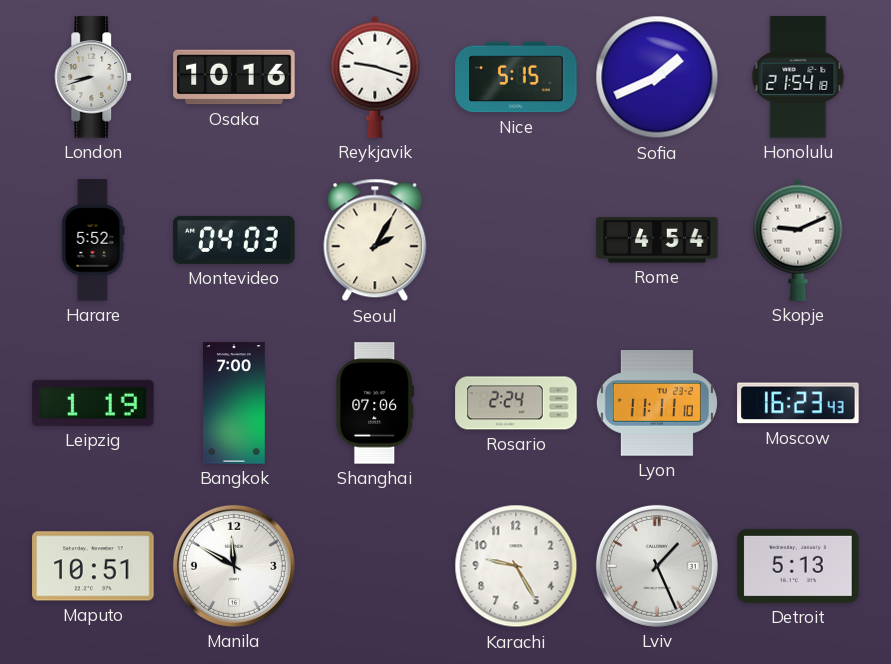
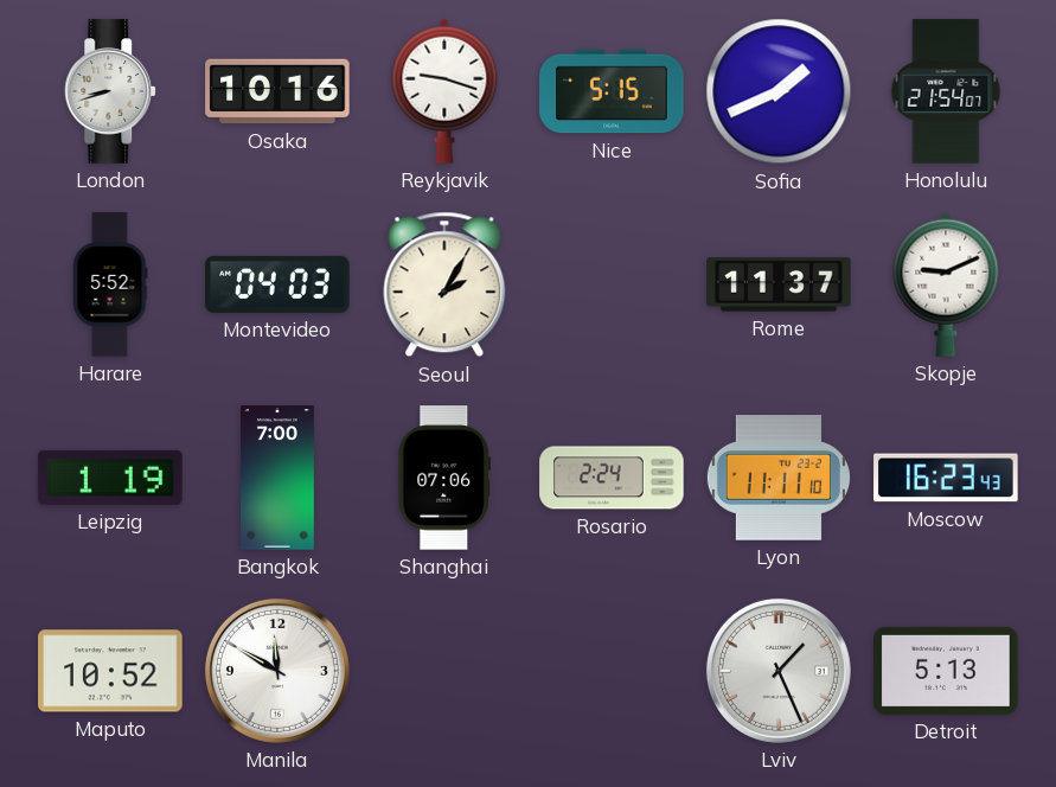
Honolulu: 21:54:18 -> 21:54:07
Rome: 4:54 -> 11:37
Maputo: 10:51 -> 10:52
Karachi: 9:25 -> none
